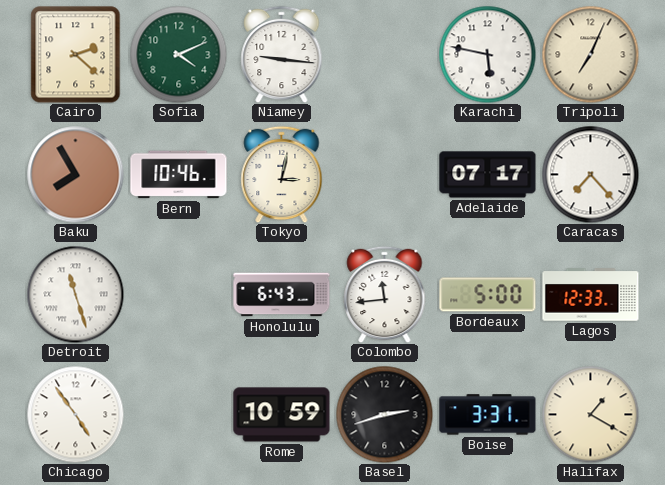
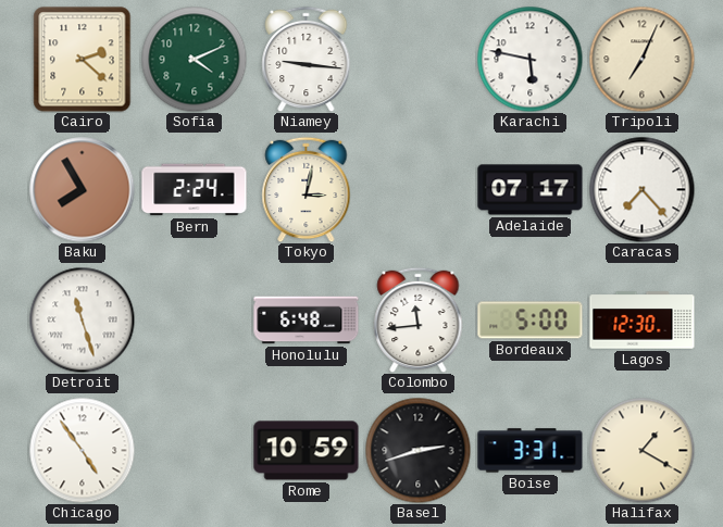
Bern: 10:46 -> 2:24
Honolulu: 6:43 -> 6:48
Lagos: 12:33 -> 12:30
